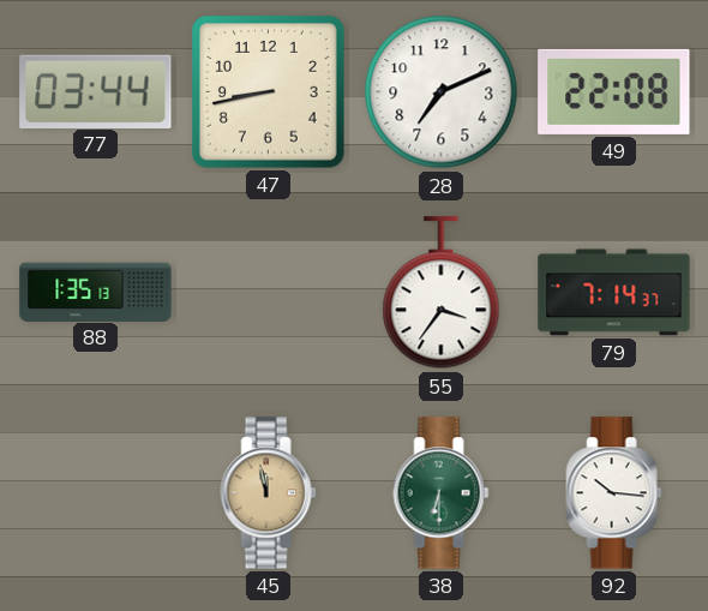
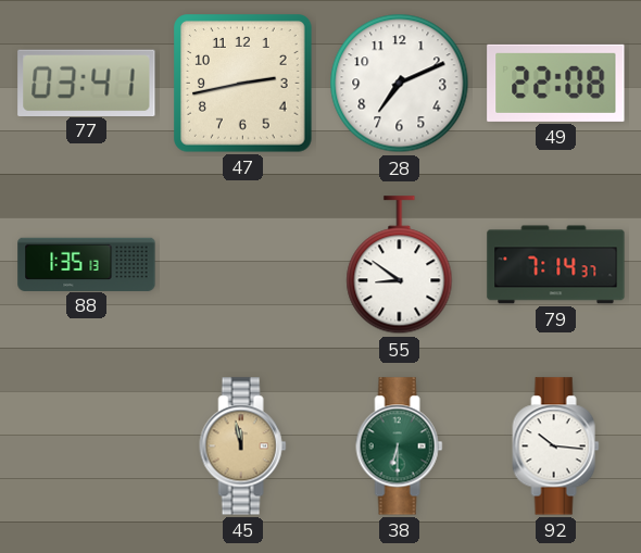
77: 03:44 -> 03:41
47: 8:43 -> 2:43
55: 3:36 -> 8:51
